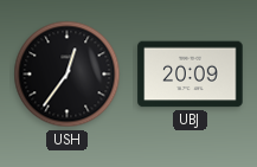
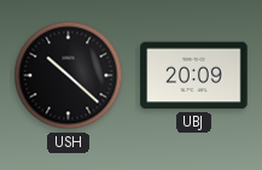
USH: 12:36 -> 10:22
